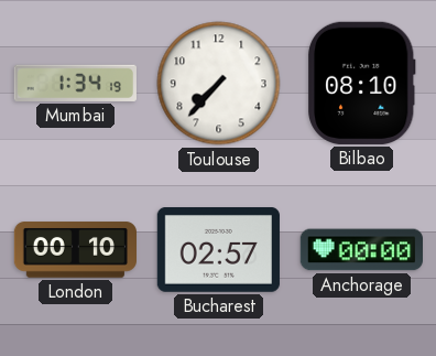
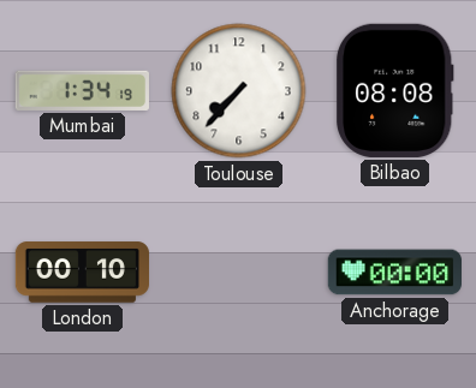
Bilbao: 08:10 -> 08:08
Bucharest: 02:57 -> none
